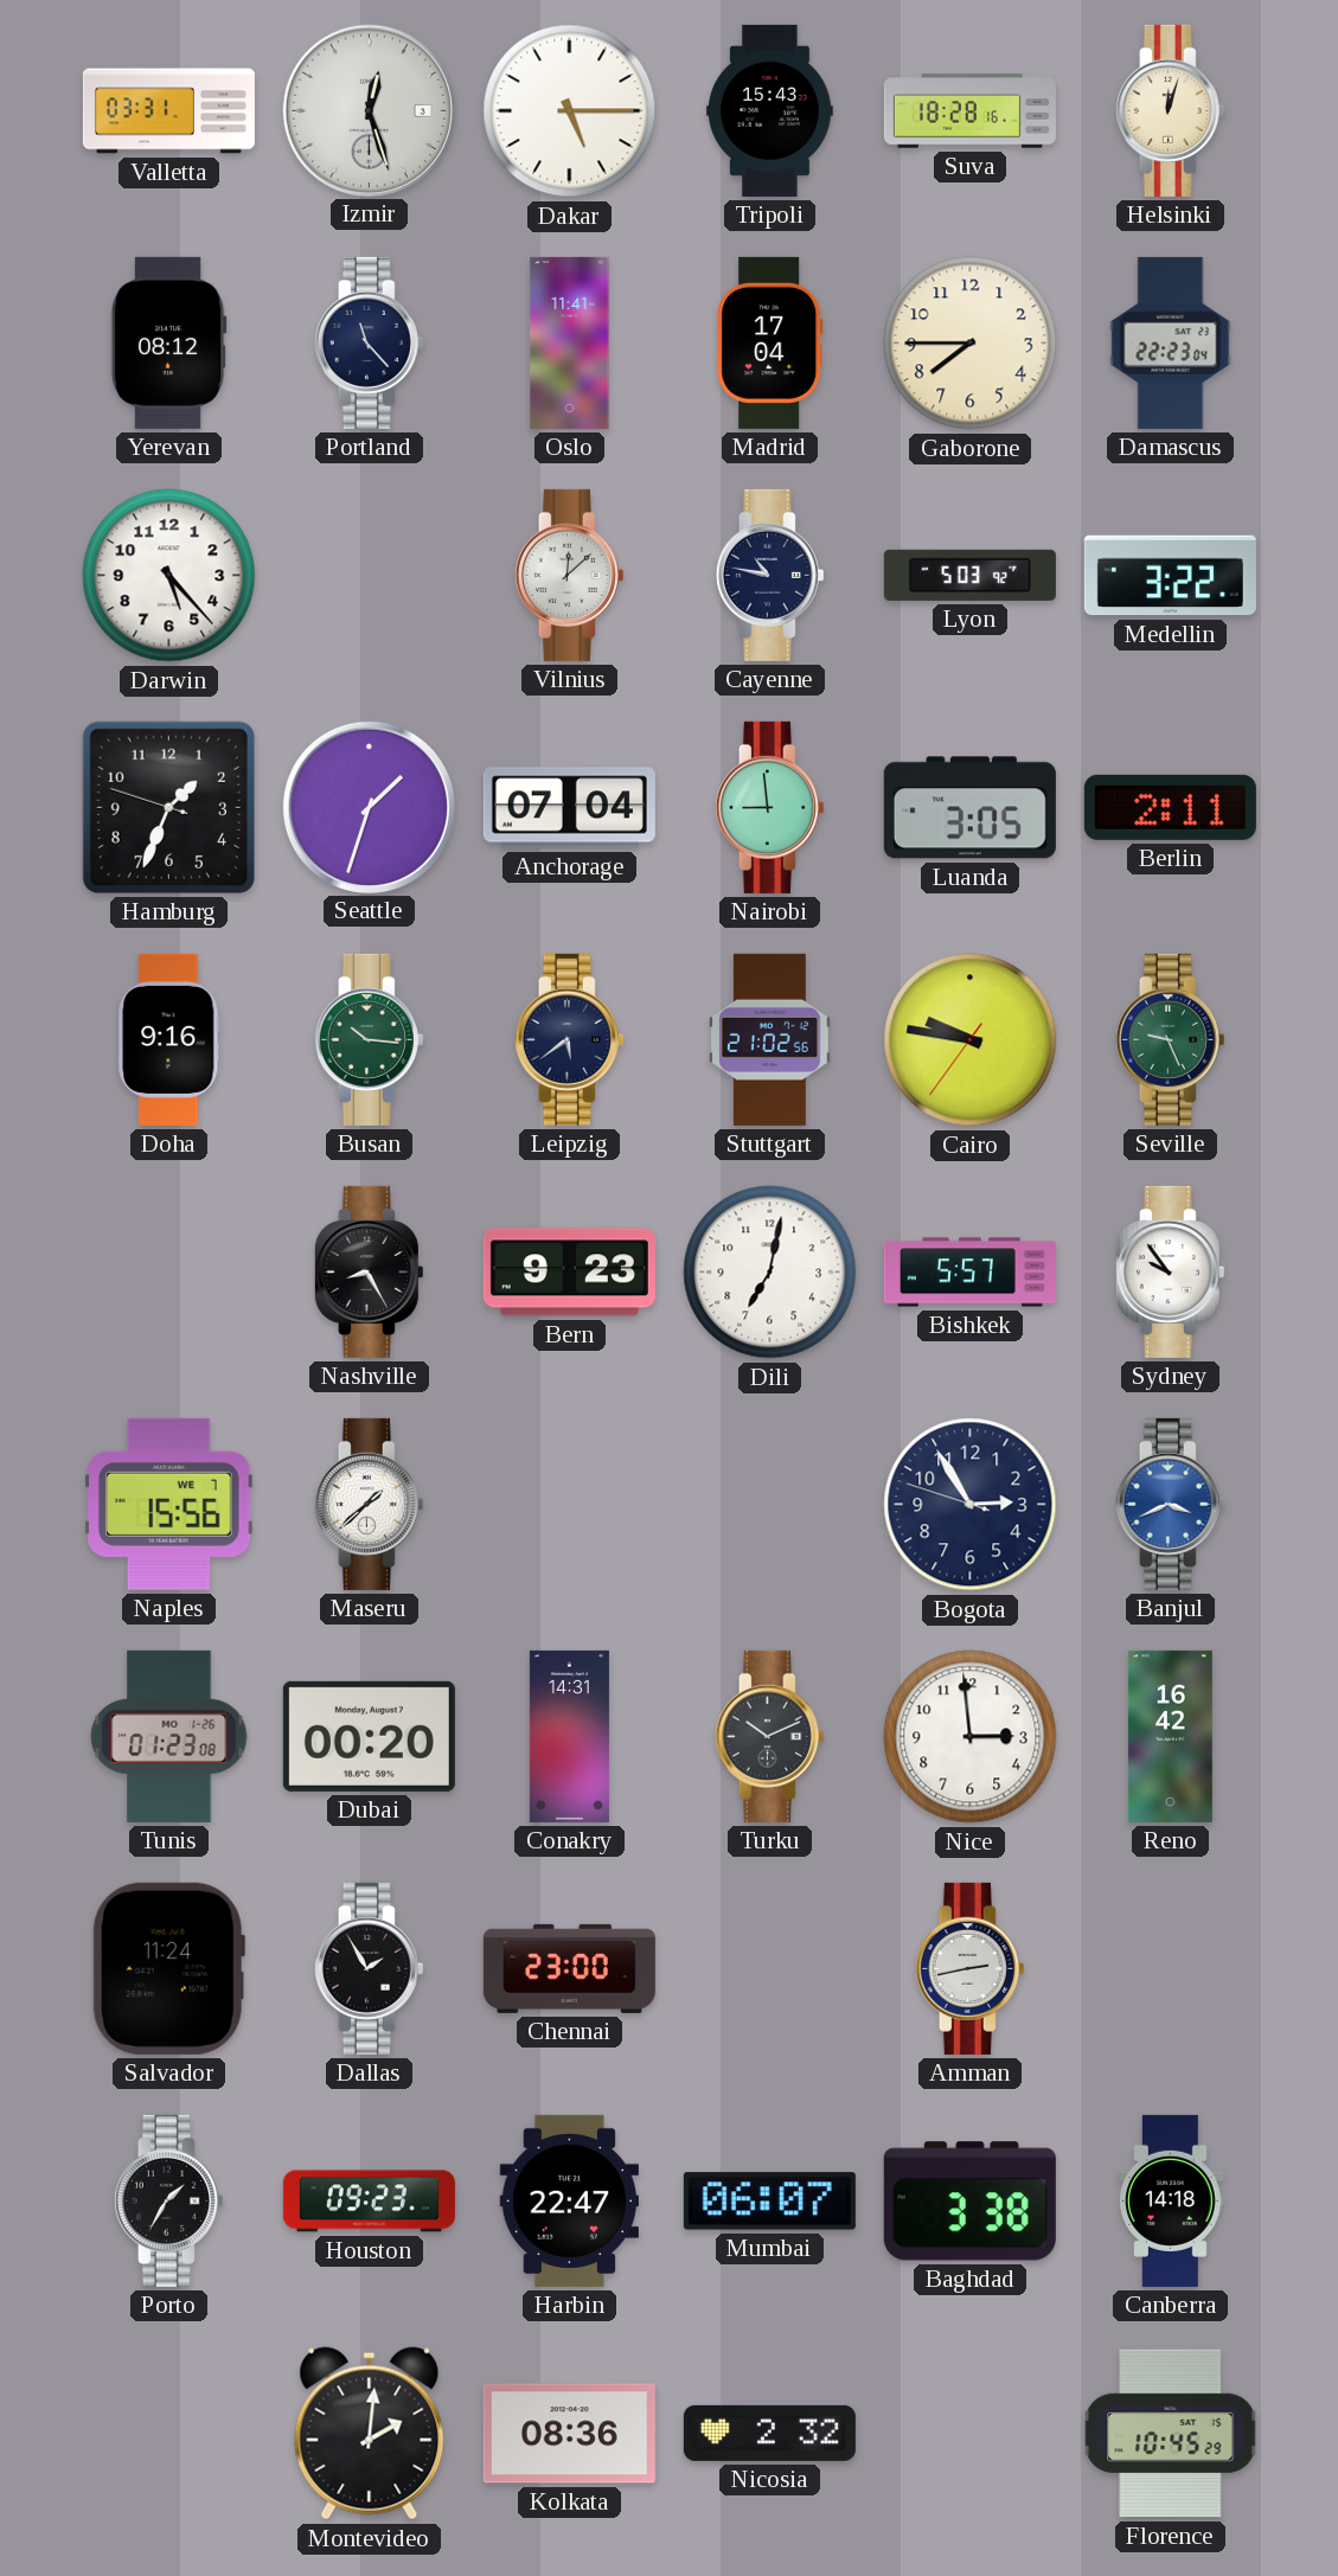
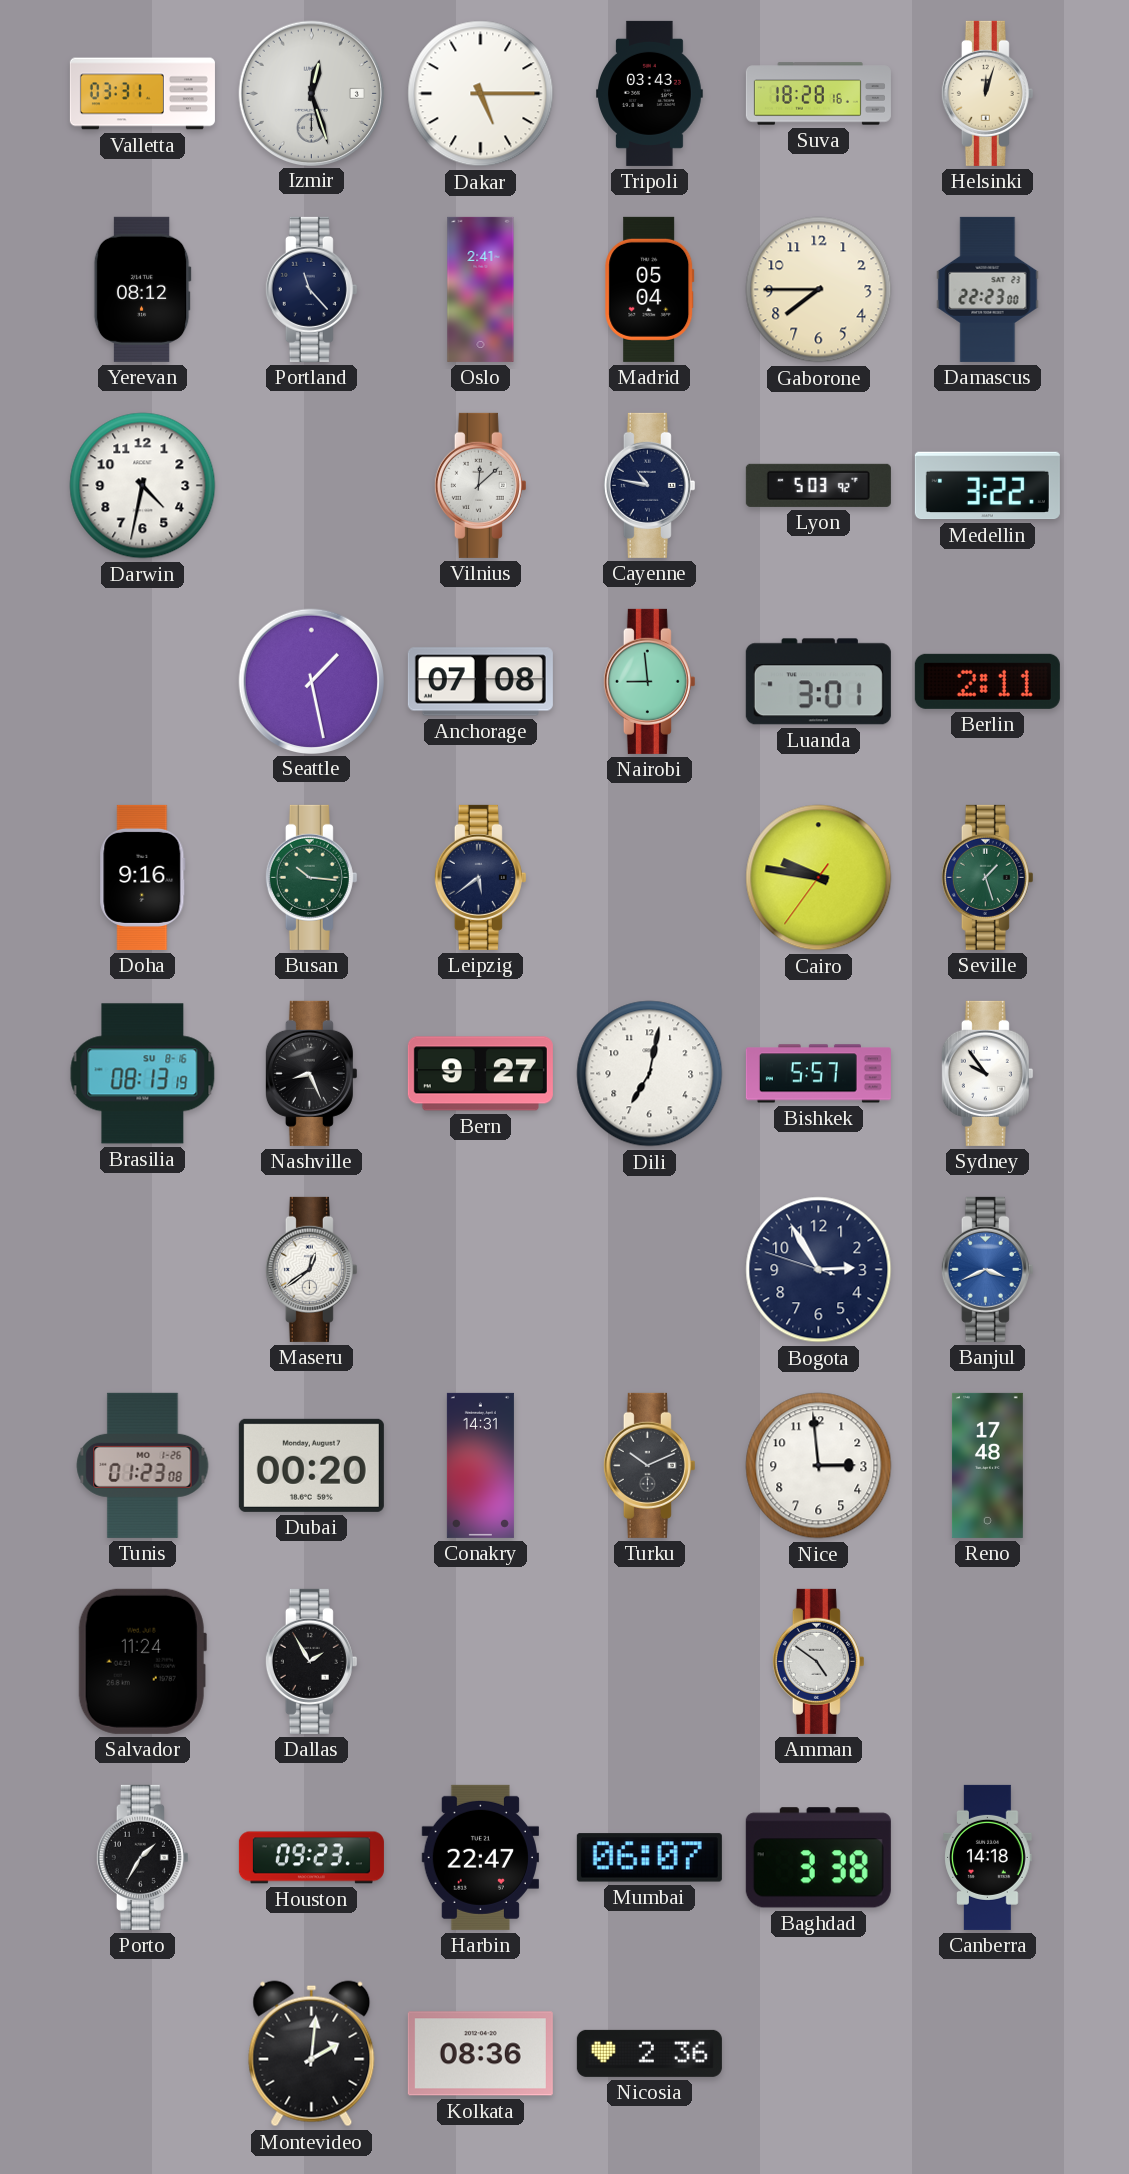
Tripoli: 15:43 -> 03:43
Oslo: 11:41 -> 2:41
Madrid: 17:04 -> 05:04
Damascus: 22:23:04 -> 22:23:00
Darwin: 5:23 -> 4:32
Hamburg: 1:33 -> none
Seattle: 1:33 -> 1:28
Anchorage: 07:04 -> 07:08
Luanda: 3:05 -> 3:01
Stuttgart: 21:02 -> none
Seville: 9:26 -> 1:27
Brasilia: none -> 08:13
Nashville: 8:25 -> 8:26
Bern: 9:23 -> 9:27
Naples: 15:56 -> none
Maseru: 1:38 -> 12:39
Reno: 16:42 -> 17:48
Chennai: 23:00 -> none
Amman: 2:43 -> 4:51
Nicosia: 2:32 -> 2:36
Florence: 10:45 -> none
